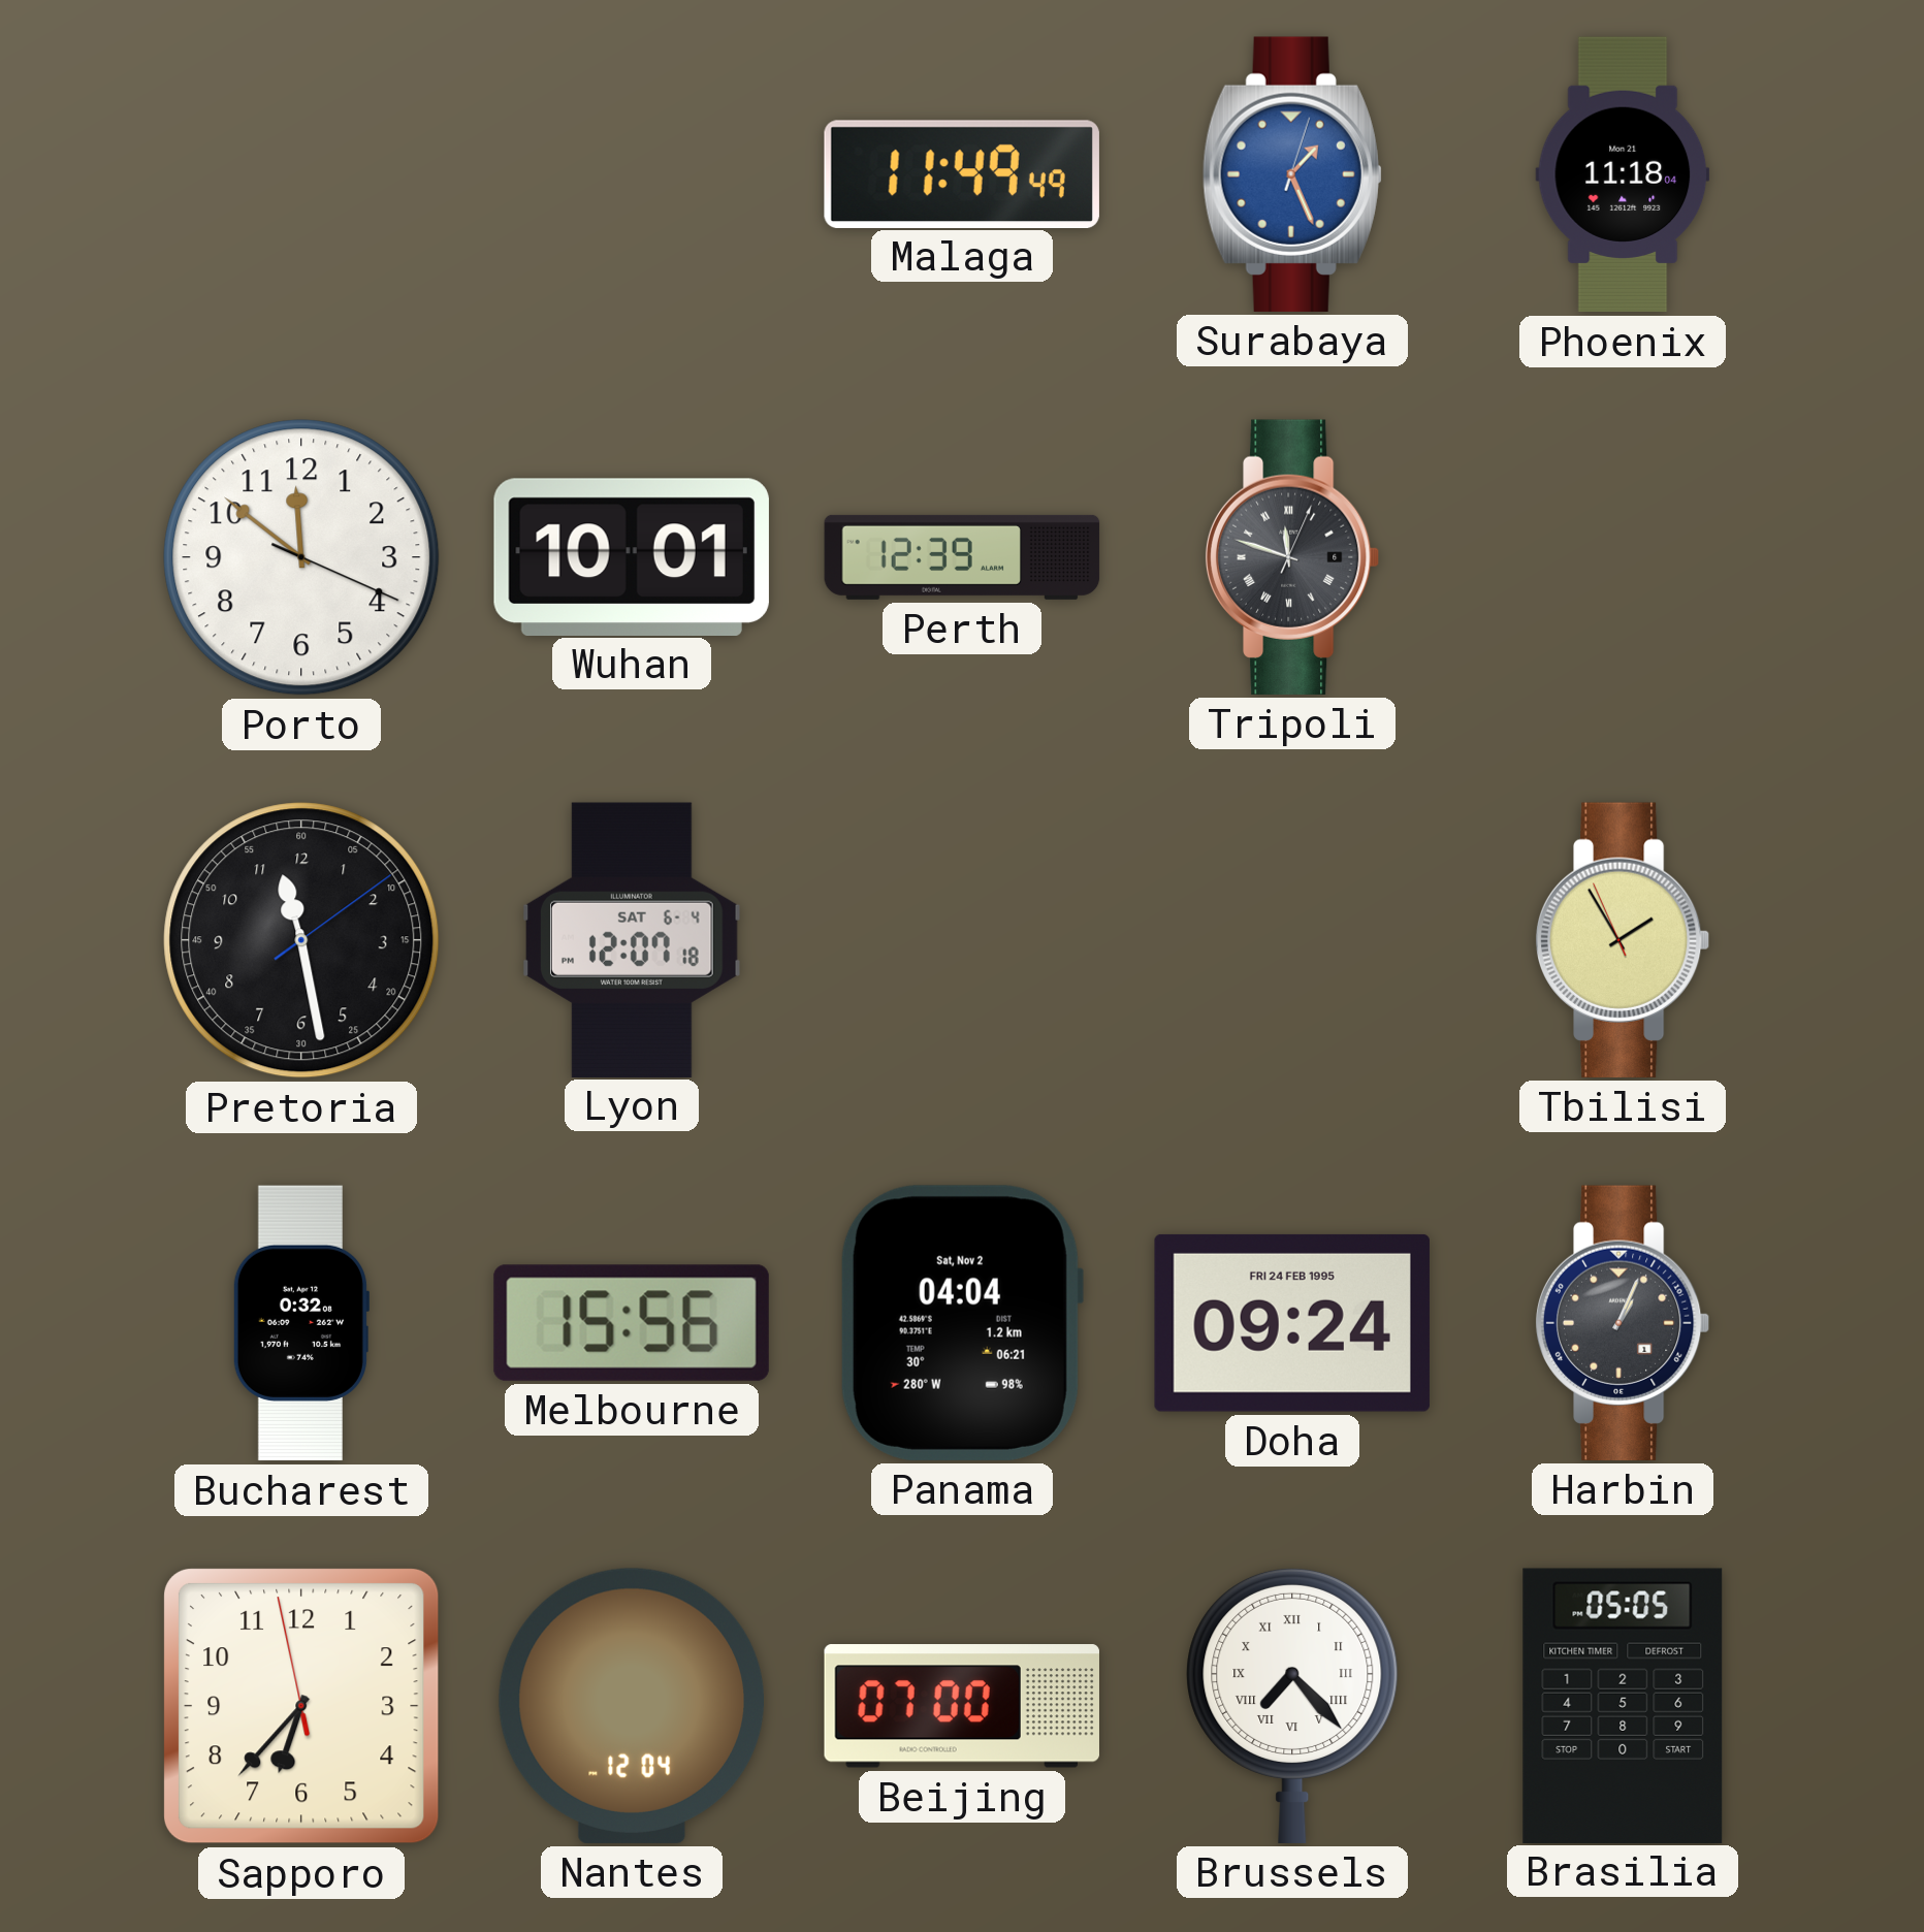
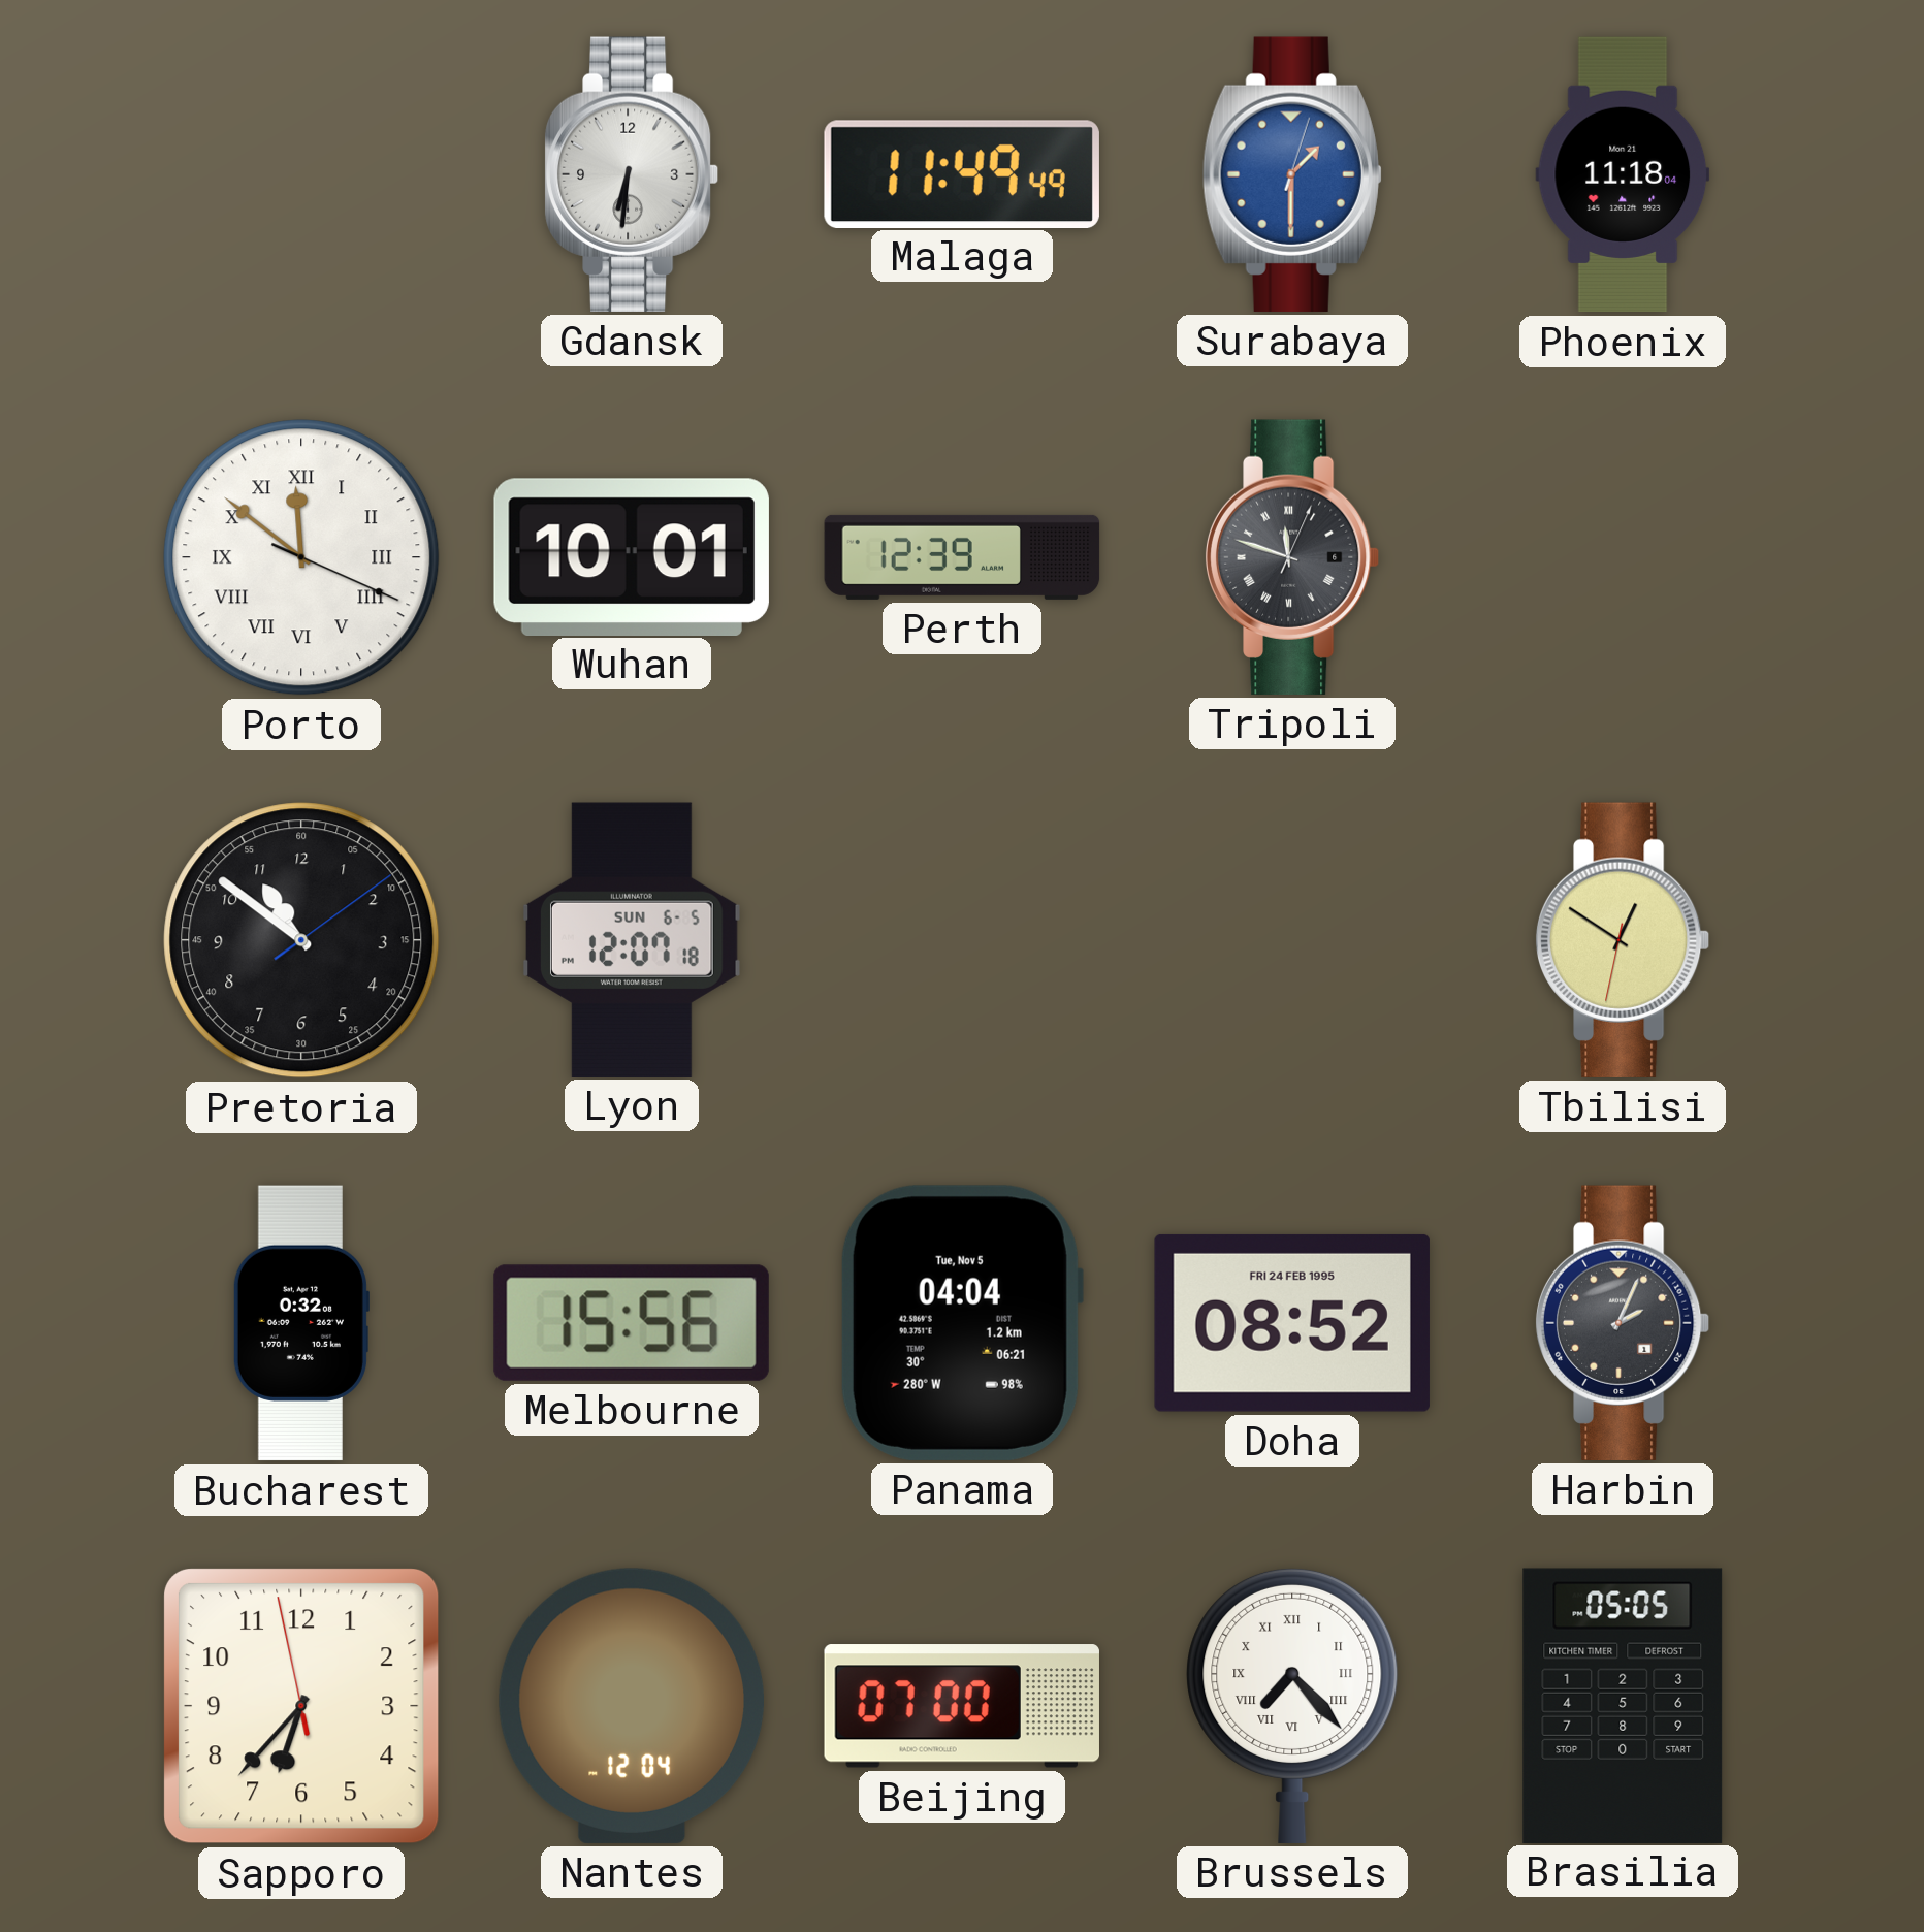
Gdansk: none -> 6:31
Surabaya: 1:26 -> 1:30
Porto numerals: Arabic -> Roman
Pretoria: 11:28 -> 10:51
Lyon date: SAT 6-4 -> SUN 6-5
Tbilisi: 1:54 -> 12:50
Panama date: Sat, Nov 2 -> Tue, Nov 5
Doha: 09:24 -> 08:52
Harbin: 1:04 -> 2:04
